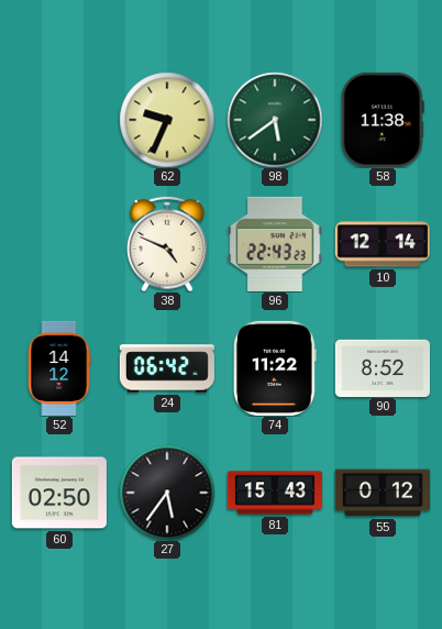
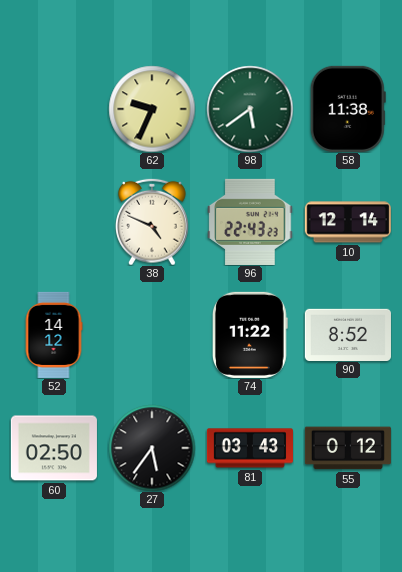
24: 06:42 -> none
81: 15:43 -> 03:43
